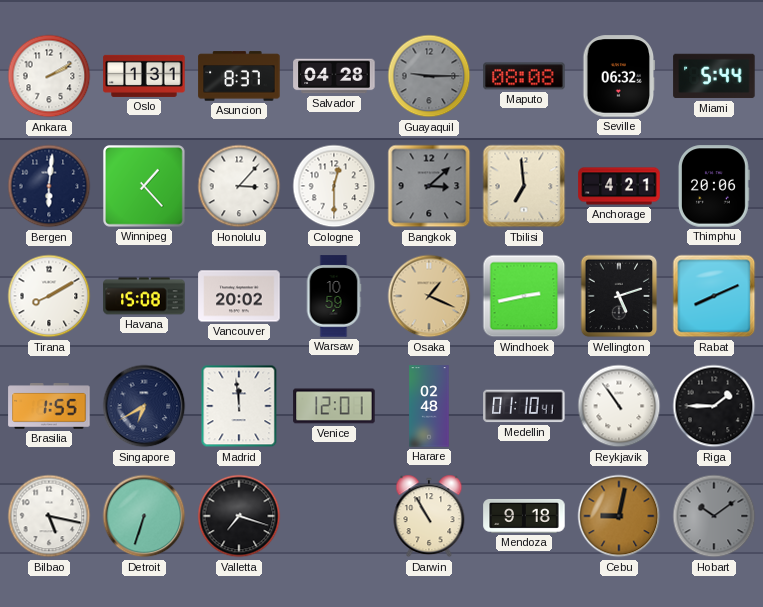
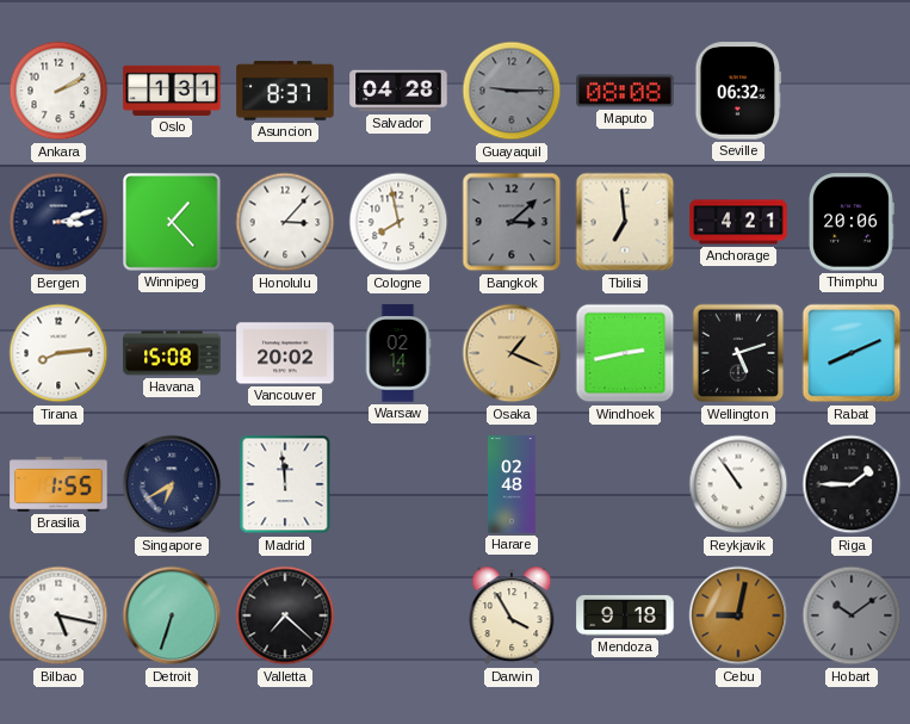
Miami: 5:44 -> none
Bergen: 6:01 -> 3:12
Cologne: 12:30 -> 7:58
Tirana: 8:10 -> 8:14
Warsaw: 10:59 -> 02:14
Venice: 12:01 -> none
Medellin: 01:10 -> none
Valletta: 7:18 -> 7:22
Darwin: 10:55 -> 3:55
